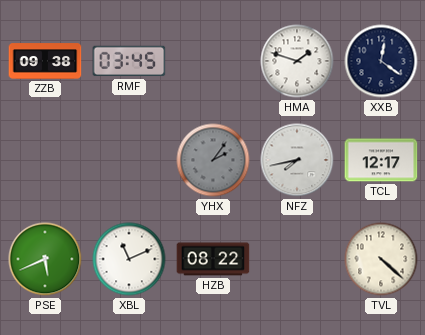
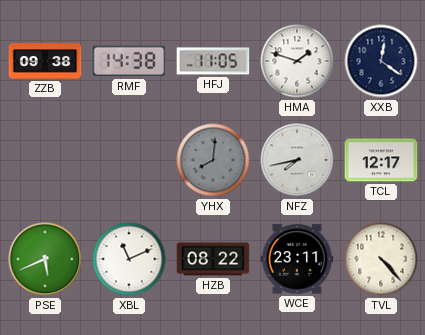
RMF: 03:45 -> 14:38
HFJ: none -> 11:05
YHX: 2:06 -> 8:01
WCE: none -> 23:11
TVL: 4:22 -> 4:23
